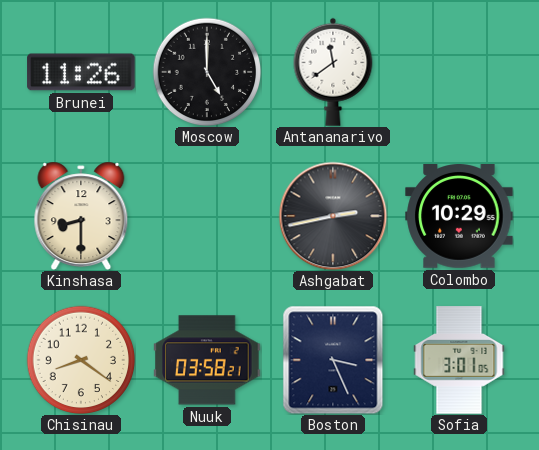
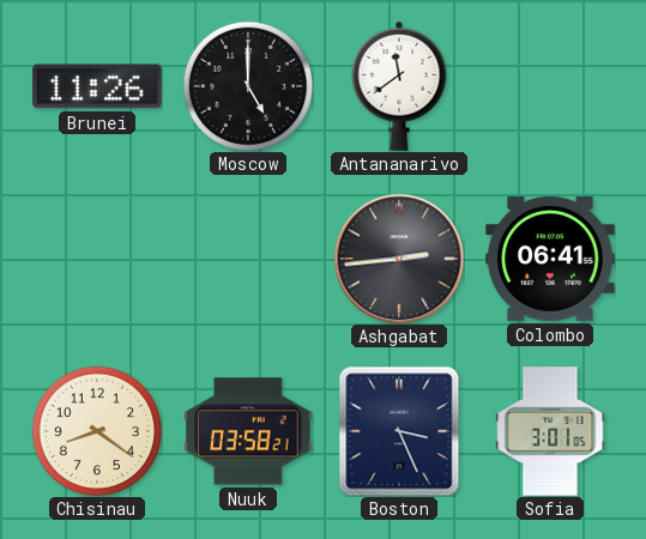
Kinshasa: 8:30 -> none
Ashgabat: 2:43 -> 2:44
Colombo: 10:29 -> 06:41
